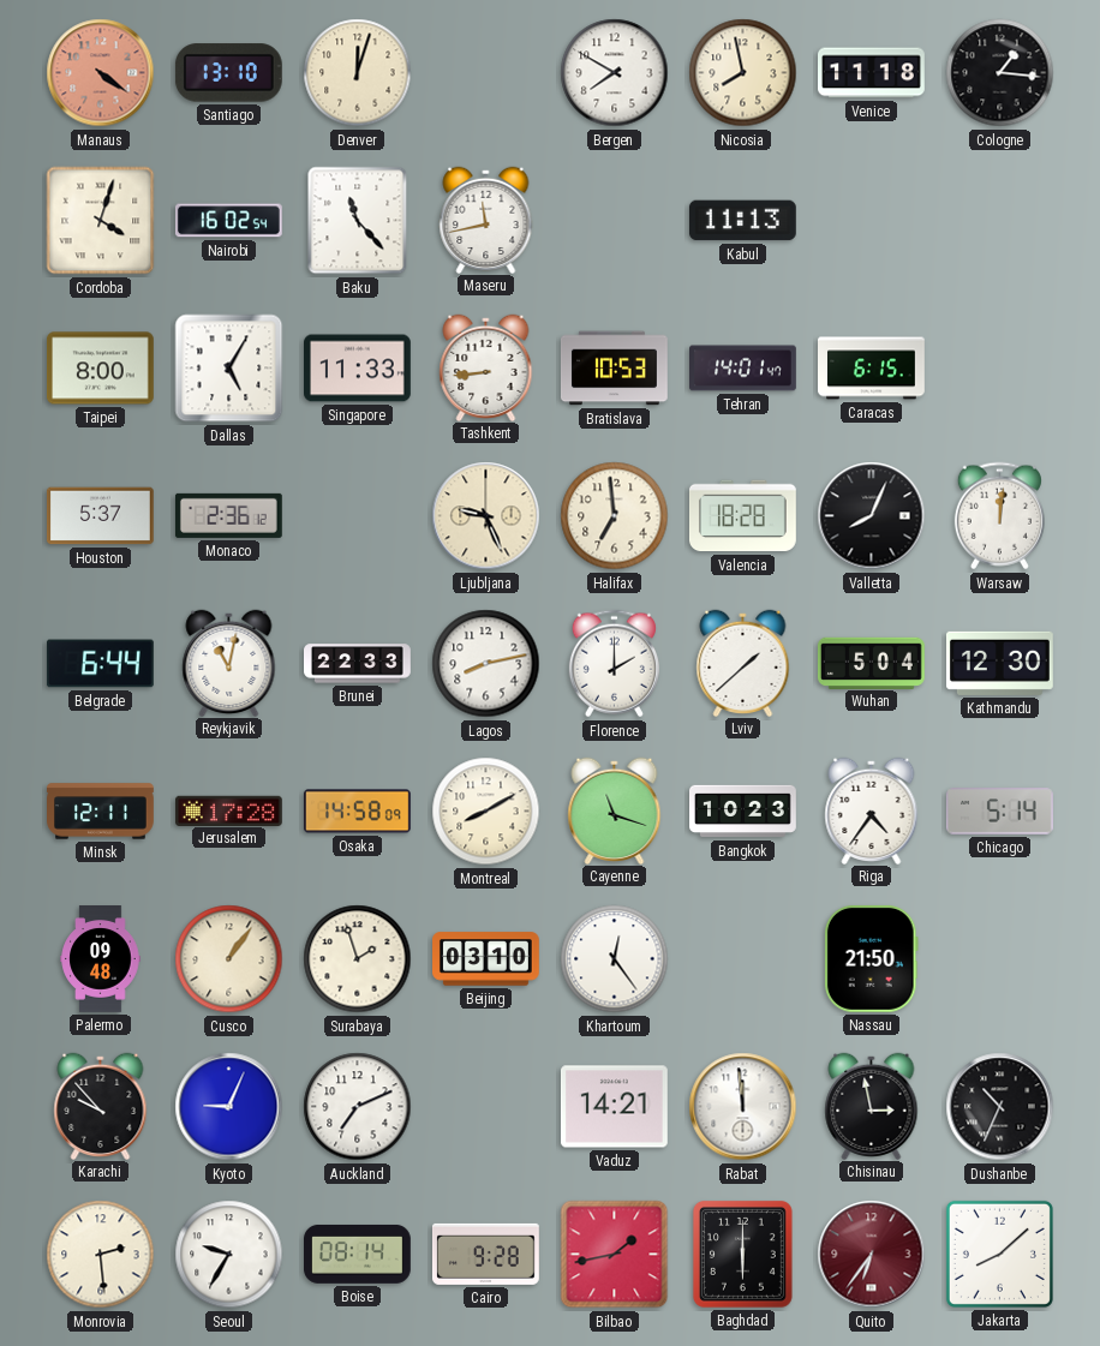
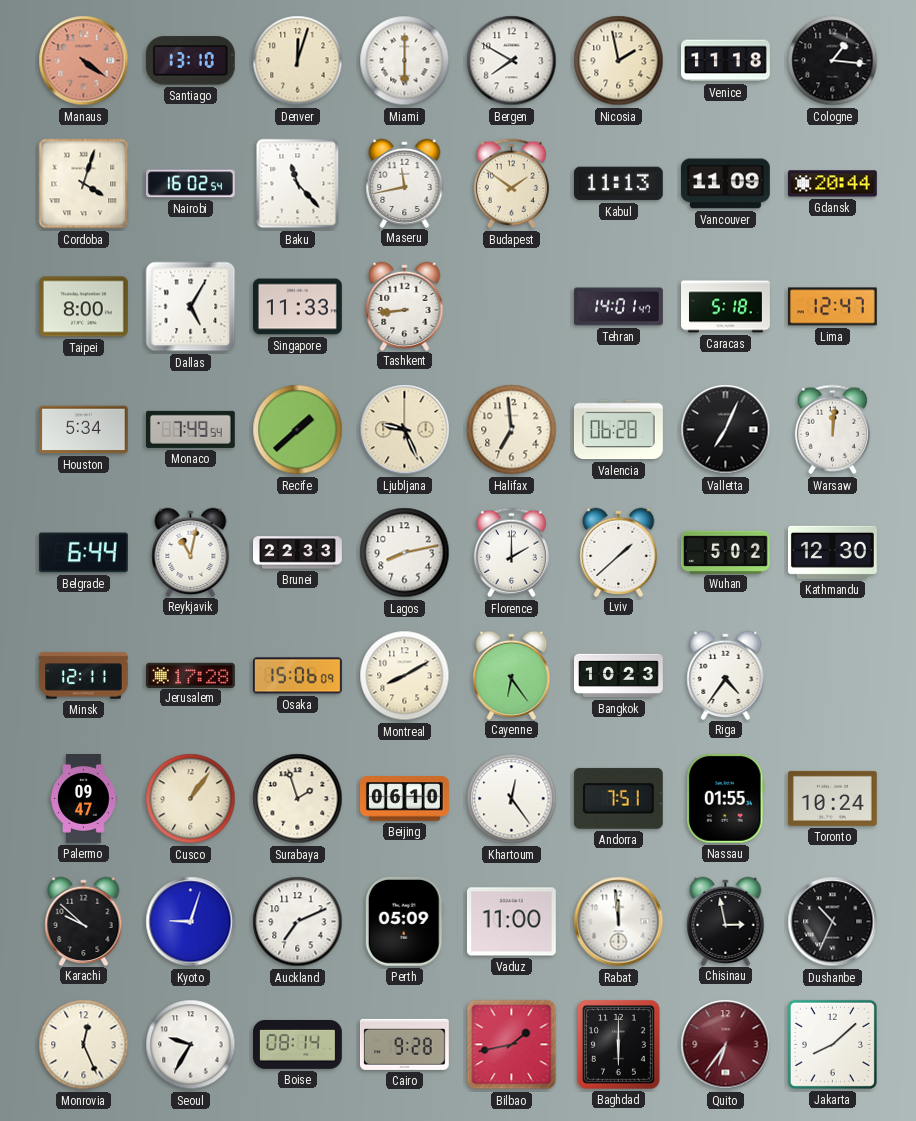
Miami: none -> 6:00
Nicosia: 7:58 -> 1:58
Budapest: none -> 1:51
Vancouver: none -> 11:09
Gdansk: none -> 20:44
Bratislava: 10:53 -> none
Caracas: 6:15 -> 5:18
Lima: none -> 12:47
Houston: 5:37 -> 5:34
Monaco: 2:36 -> 7:49
Recife: none -> 1:38
Valencia: 18:28 -> 06:28
Valletta: 8:04 -> 7:04
Wuhan: 5:04 -> 5:02
Osaka: 14:58 -> 15:06
Cayenne: 11:18 -> 6:24
Chicago: 5:14 -> none
Palermo: 09:48 -> 09:47
Beijing: 03:10 -> 06:10
Andorra: none -> 7:51
Nassau: 21:50 -> 01:55
Toronto: none -> 10:24
Karachi: 9:53 -> 9:52
Kyoto: 9:04 -> 9:03
Perth: none -> 05:09
Vaduz: 14:21 -> 11:00
Monrovia: 2:29 -> 12:26
